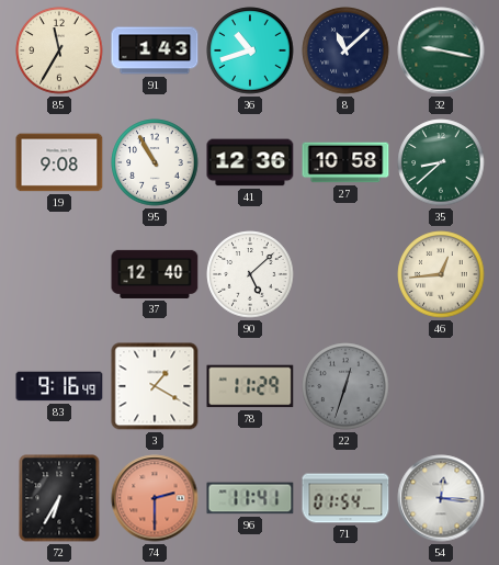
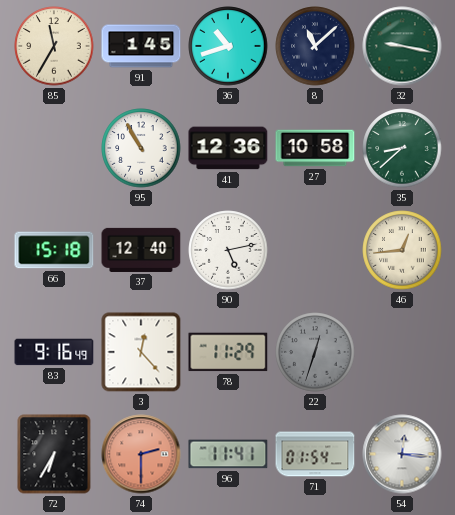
91: 1:43 -> 1:45
19: 9:08 -> none
66: none -> 15:18
90: 5:08 -> 5:13
3: 1:20 -> 12:23
